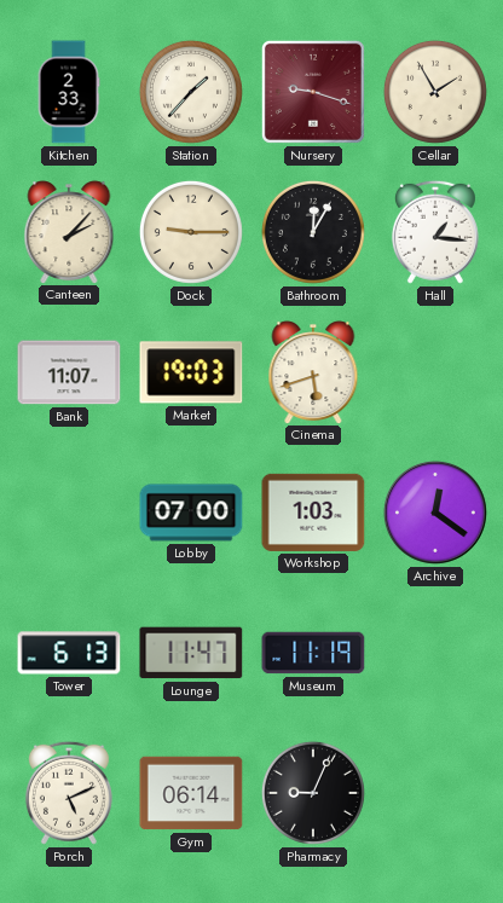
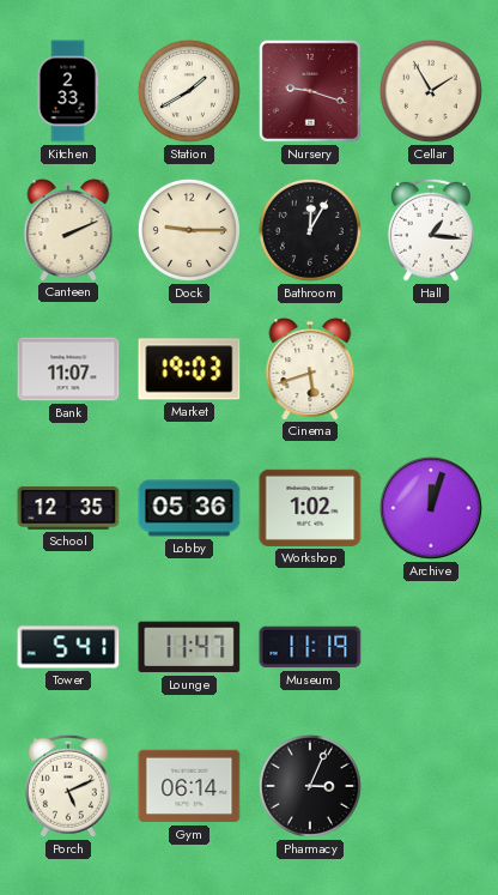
Station: 1:37 -> 1:40
Canteen: 2:07 -> 2:11
School: none -> 12:35
Lobby: 07:00 -> 05:36
Workshop: 1:03 -> 1:02
Archive: 12:21 -> 12:03
Tower: 6:13 -> 5:41
Pharmacy: 9:04 -> 3:04
